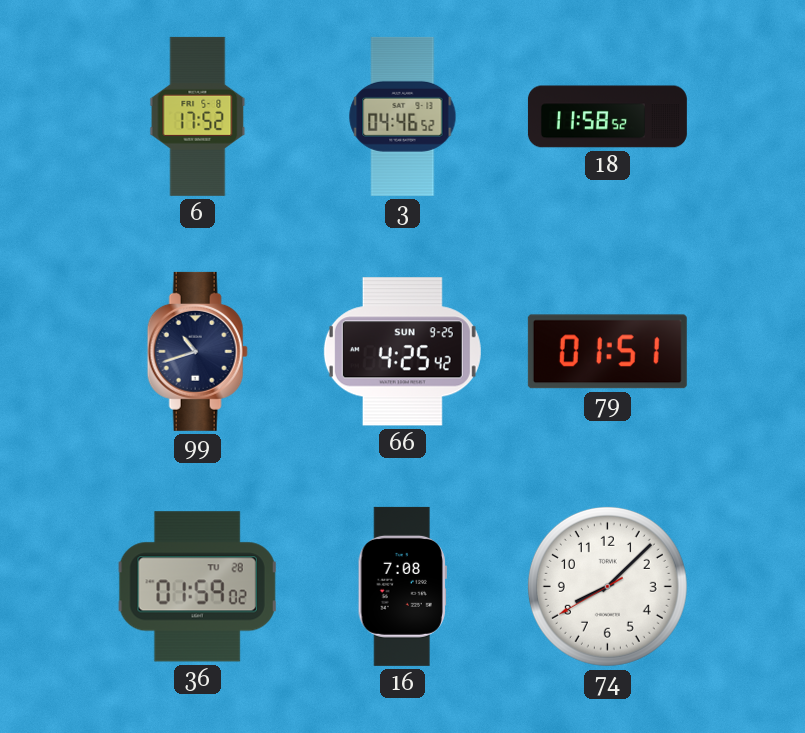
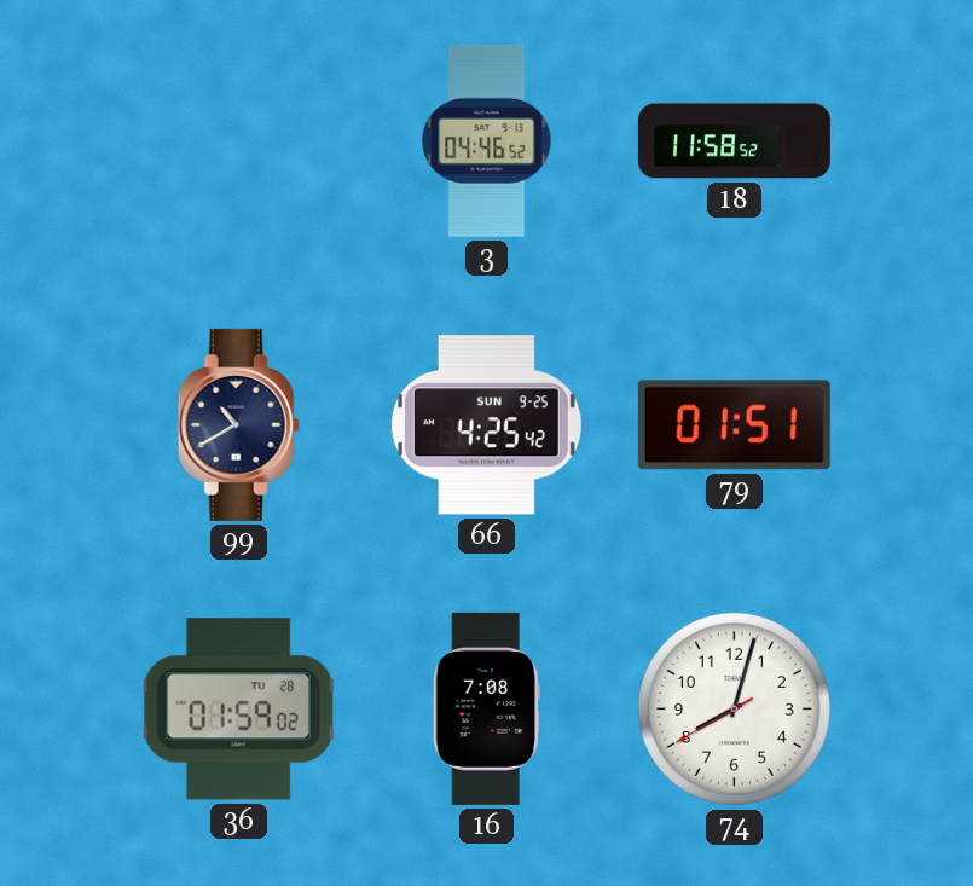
6: 17:52 -> none
99: 10:42 -> 10:40
74: 8:07 -> 8:02
